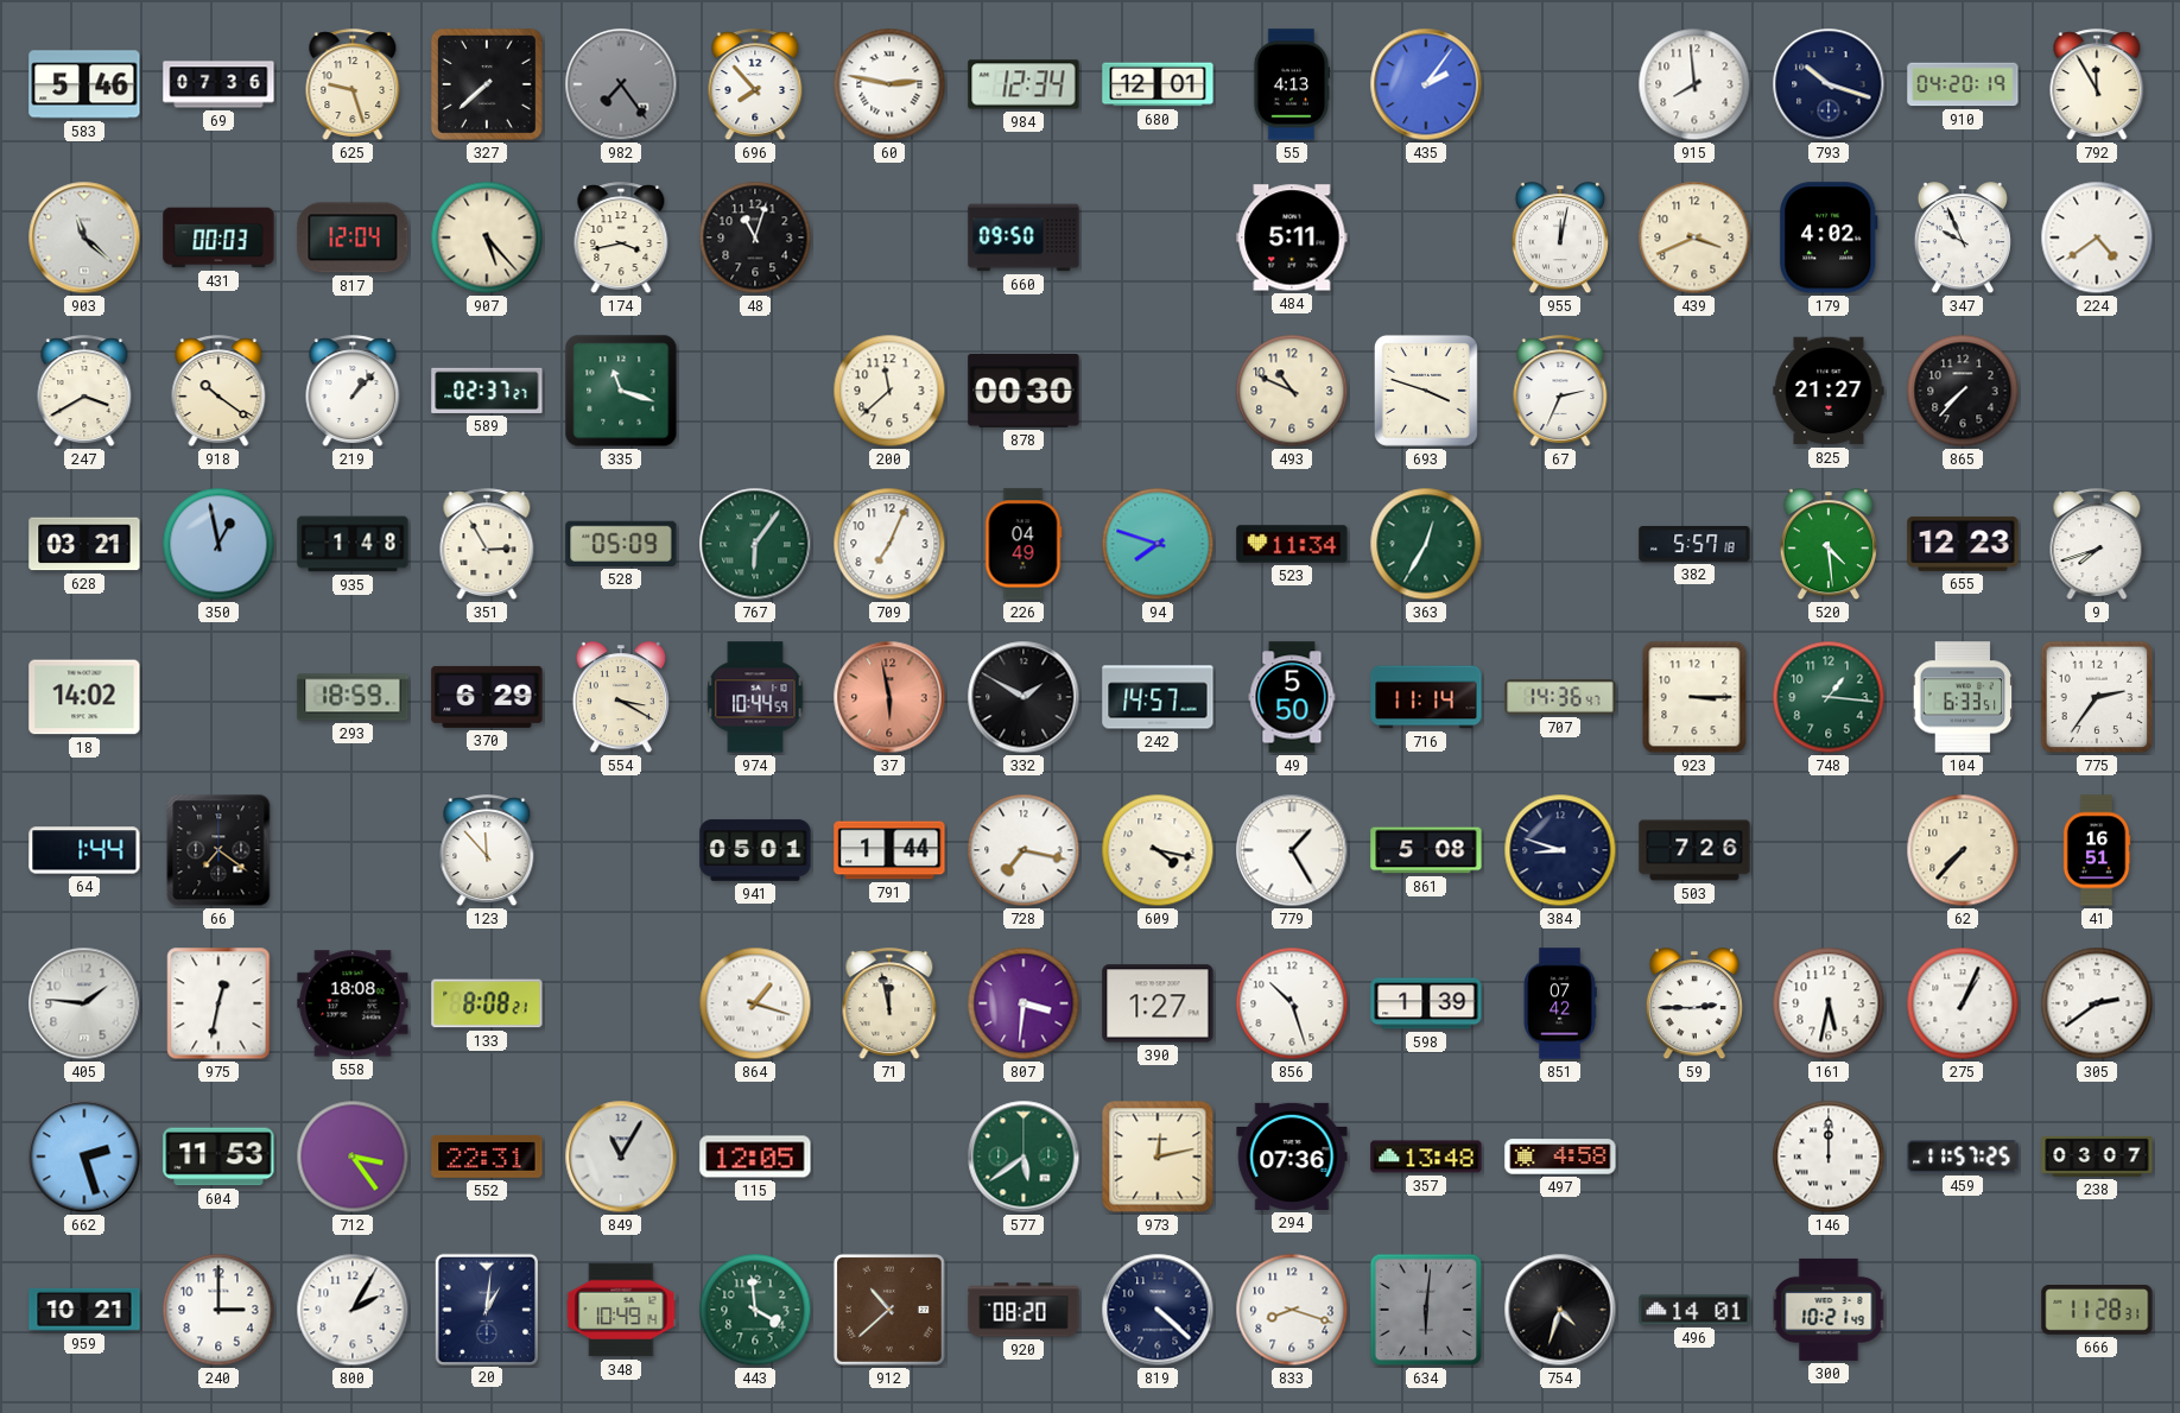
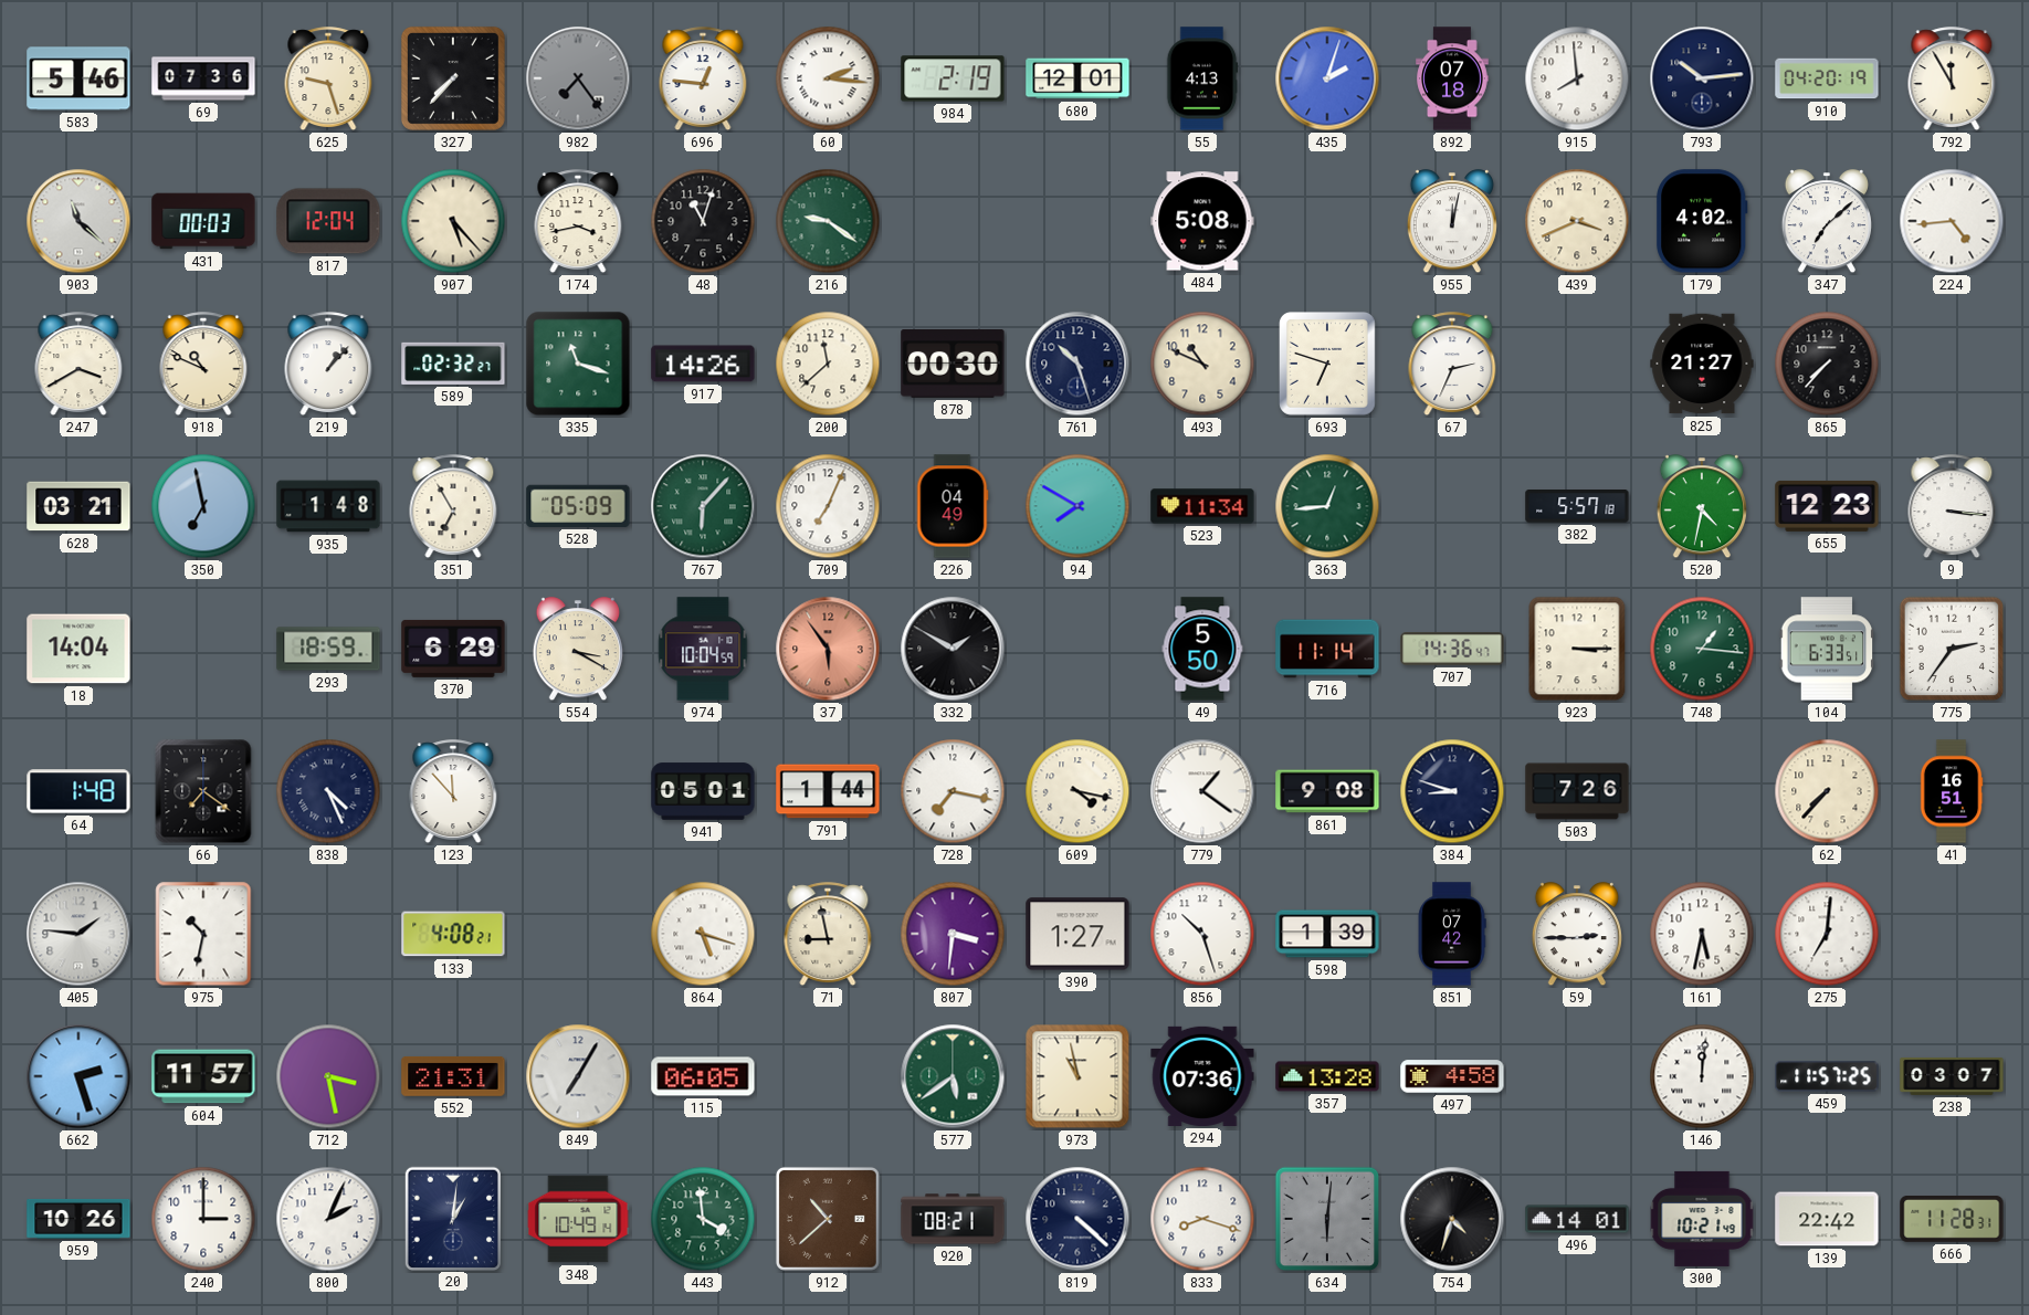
327: 7:38 -> 7:37
696: 7:53 -> 12:46
60: 2:47 -> 2:16
984: 12:34 -> 2:19
435: 2:06 -> 2:03
892: none -> 07:18
793: 10:18 -> 10:14
216: none -> 9:21
660: 09:50 -> none
484: 5:11 -> 5:08
347: 9:56 -> 7:08
224: 4:39 -> 4:44
918: 10:21 -> 10:49
589: 02:37 -> 02:32
917: none -> 14:26
761: none -> 10:27
693: 3:48 -> 6:48
350: 12:58 -> 6:58
351: 2:55 -> 6:55
767: 6:06 -> 6:07
94: 7:48 -> 7:50
363: 12:35 -> 12:44
520: 4:29 -> 4:32
9: 7:42 -> 3:16
18: 14:02 -> 14:04
974: 10:44 -> 10:04
37: 5:58 -> 5:54
242: 14:57 -> none
64: 1:44 -> 1:48
838: none -> 4:26
779: 1:25 -> 1:21
861: 5:08 -> 9:08
975: 12:32 -> 10:32
558: 18:08 -> none
133: 8:08 -> 4:08
864: 1:18 -> 5:18
71: 11:58 -> 8:58
275: 1:04 -> 7:01
305: 2:39 -> none
604: 11:53 -> 11:57
712: 3:24 -> 3:28
552: 22:31 -> 21:31
849: 11:05 -> 7:05
115: 12:05 -> 06:05
973: 12:13 -> 10:58
357: 13:48 -> 13:28
146: 12:00 -> 12:01
959: 10:21 -> 10:26
800: 2:05 -> 2:04
920: 08:20 -> 08:21
139: none -> 22:42
